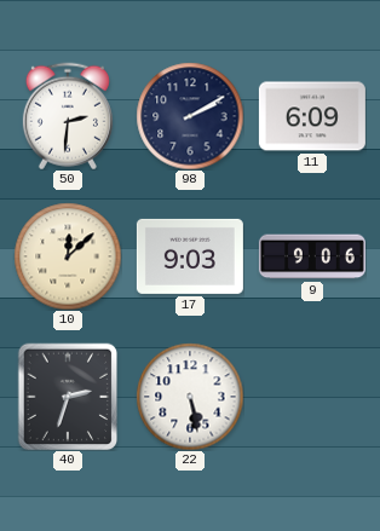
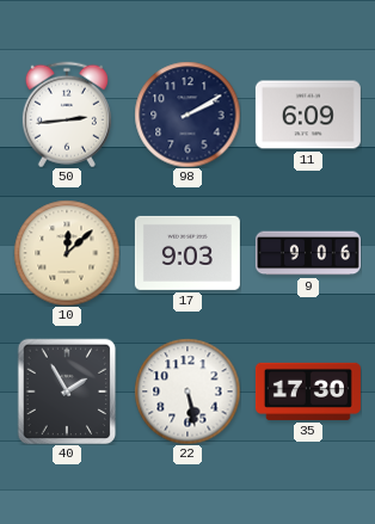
50: 2:31 -> 2:44
40: 2:33 -> 1:55
35: none -> 17:30
